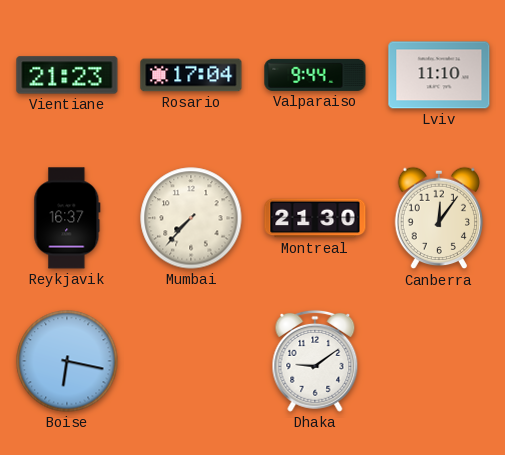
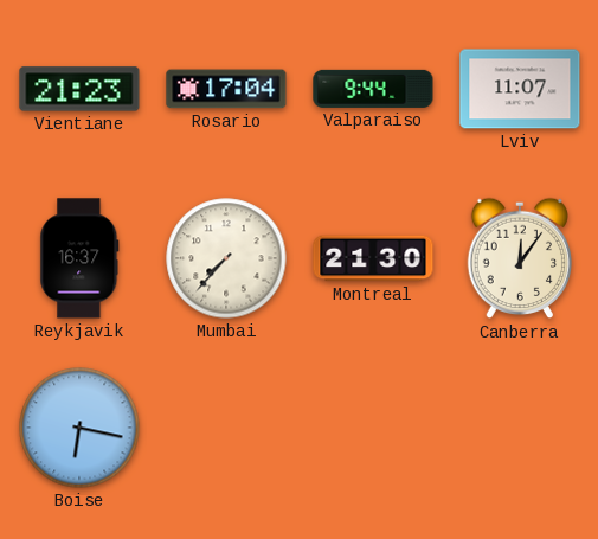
Lviv: 11:10 -> 11:07
Dhaka: 9:09 -> none
